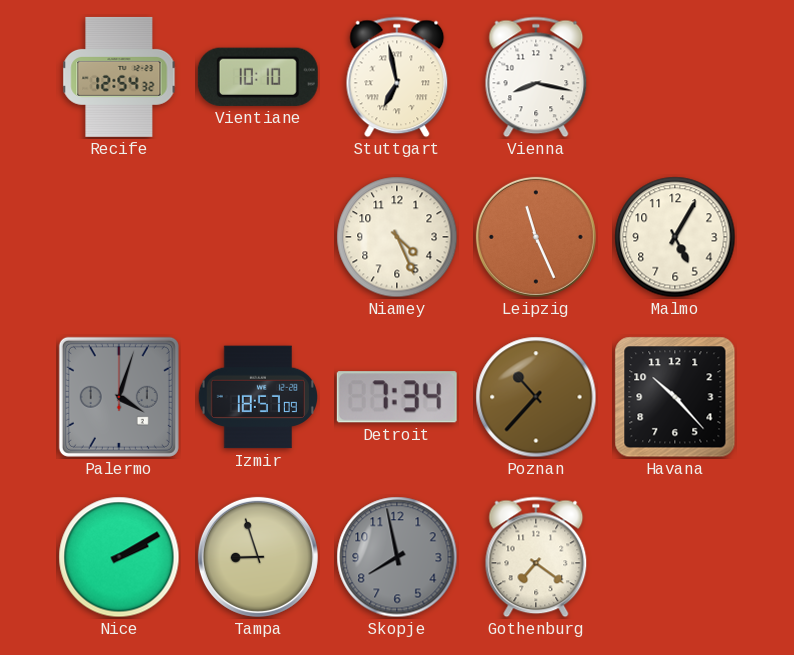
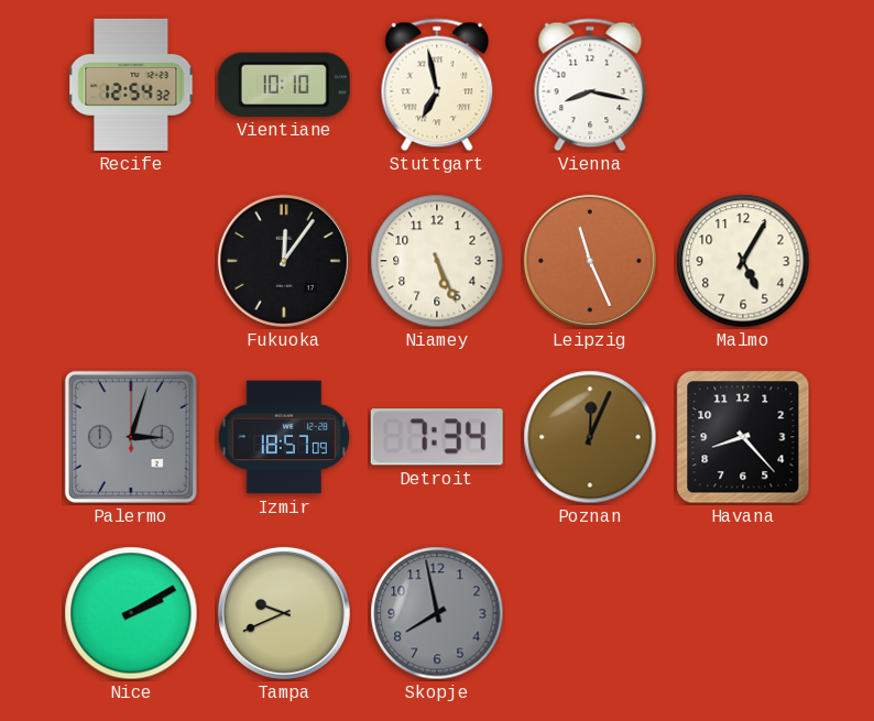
Fukuoka: none -> 12:06
Niamey: 4:26 -> 5:26
Palermo: 4:03 -> 3:03
Poznan: 10:37 -> 12:04
Havana: 10:23 -> 8:23
Tampa: 8:57 -> 9:41
Gothenburg: 7:21 -> none
